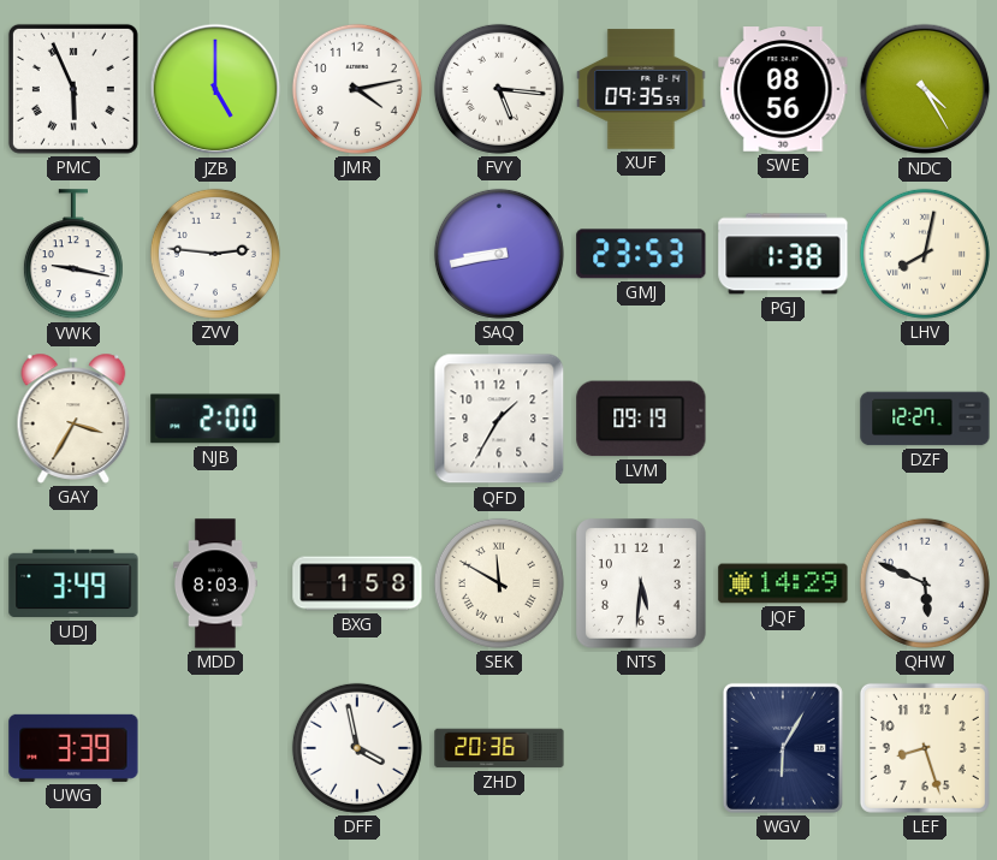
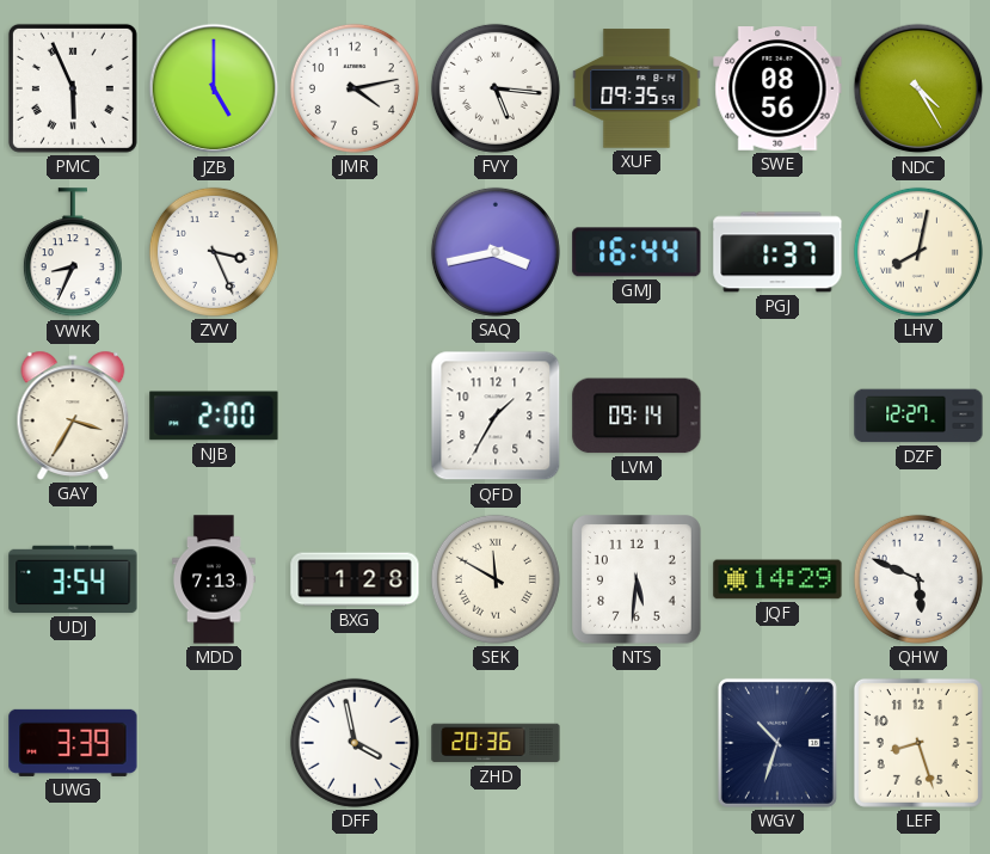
VWK: 9:17 -> 8:34
ZVV: 2:46 -> 3:26
SAQ: 8:43 -> 3:43
GMJ: 23:53 -> 16:44
PGJ: 1:38 -> 1:37
LVM: 09:19 -> 09:14
UDJ: 3:49 -> 3:54
MDD: 8:03 -> 7:13
BXG: 1:58 -> 1:28
WGV: 6:05 -> 10:33
